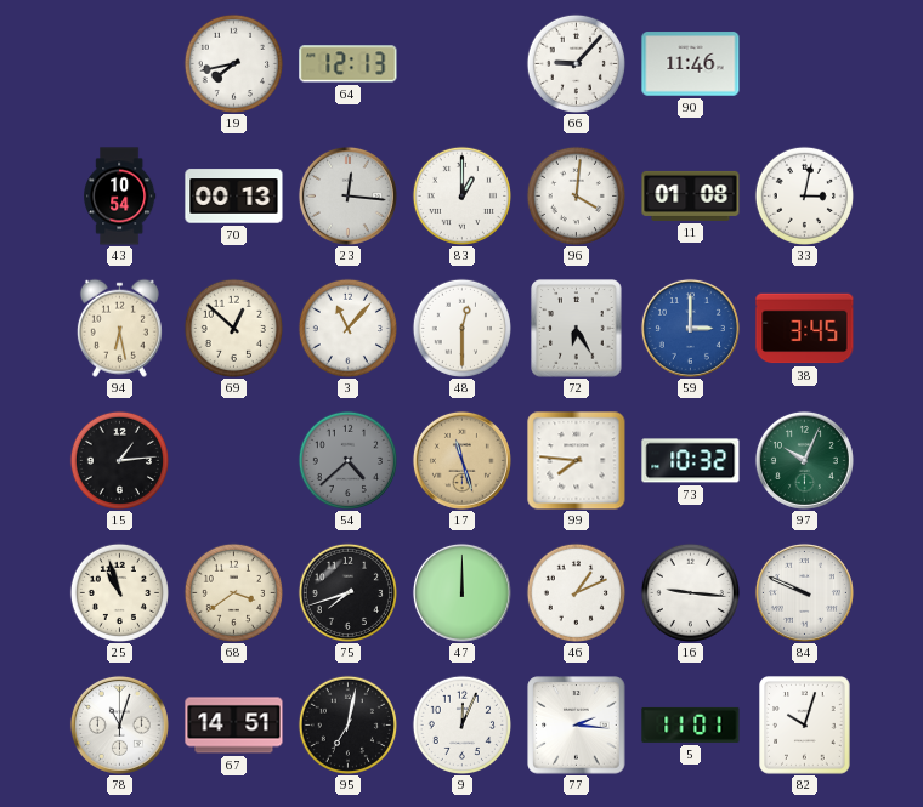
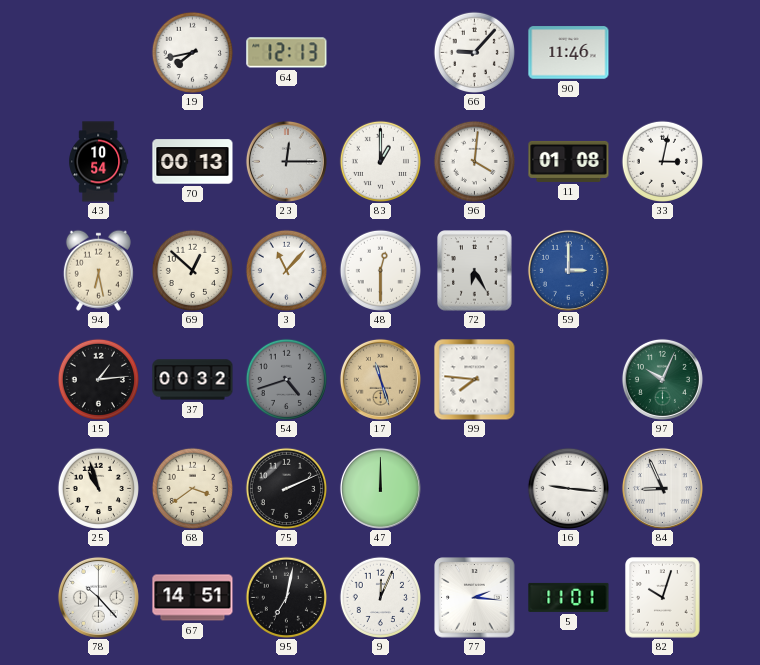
23: 12:16 -> 12:15
38: 3:45 -> none
37: none -> 00:32
54: 4:38 -> 4:42
73: 10:32 -> none
75: 7:42 -> 2:11
46: 1:11 -> none
84: 9:49 -> 8:56
78: 11:03 -> 10:23
